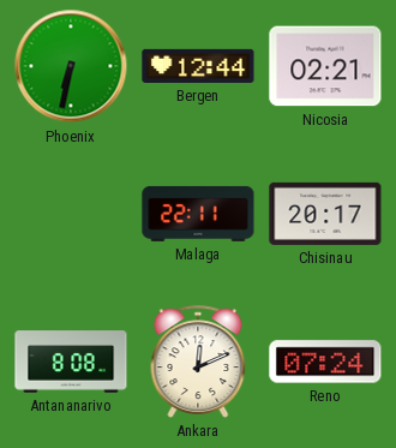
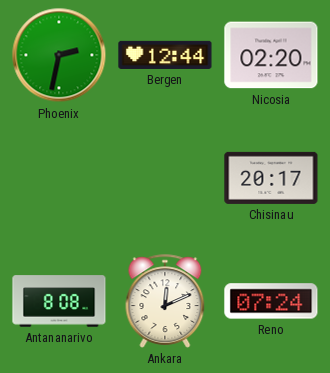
Phoenix: 6:32 -> 2:32
Nicosia: 02:21 -> 02:20
Malaga: 22:11 -> none
